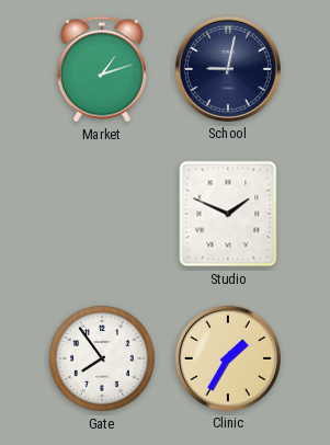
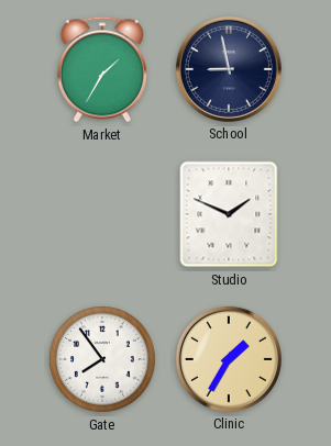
Market: 1:12 -> 1:35
School: 9:02 -> 8:58
